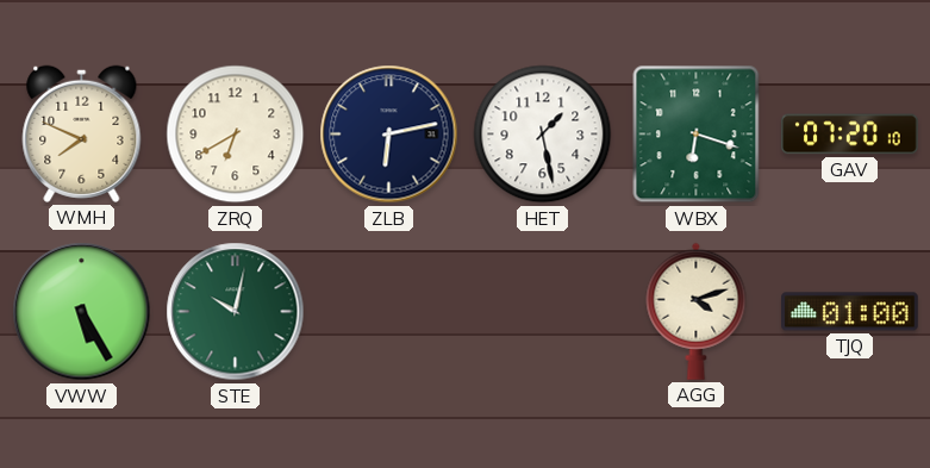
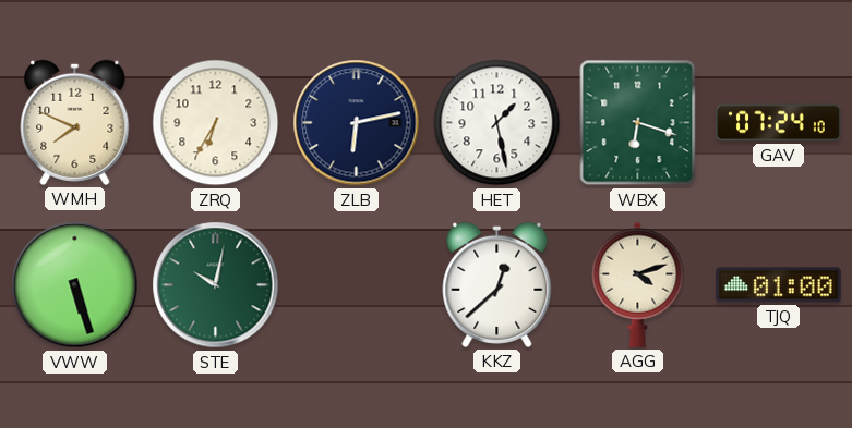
ZRQ: 6:40 -> 6:35
GAV: 07:20 -> 07:24
VWW: 5:25 -> 5:27
KKZ: none -> 12:38
